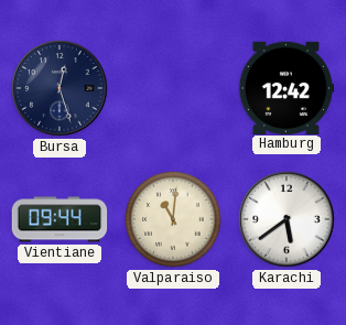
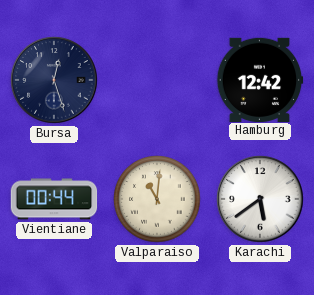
Vientiane: 09:44 -> 00:44
